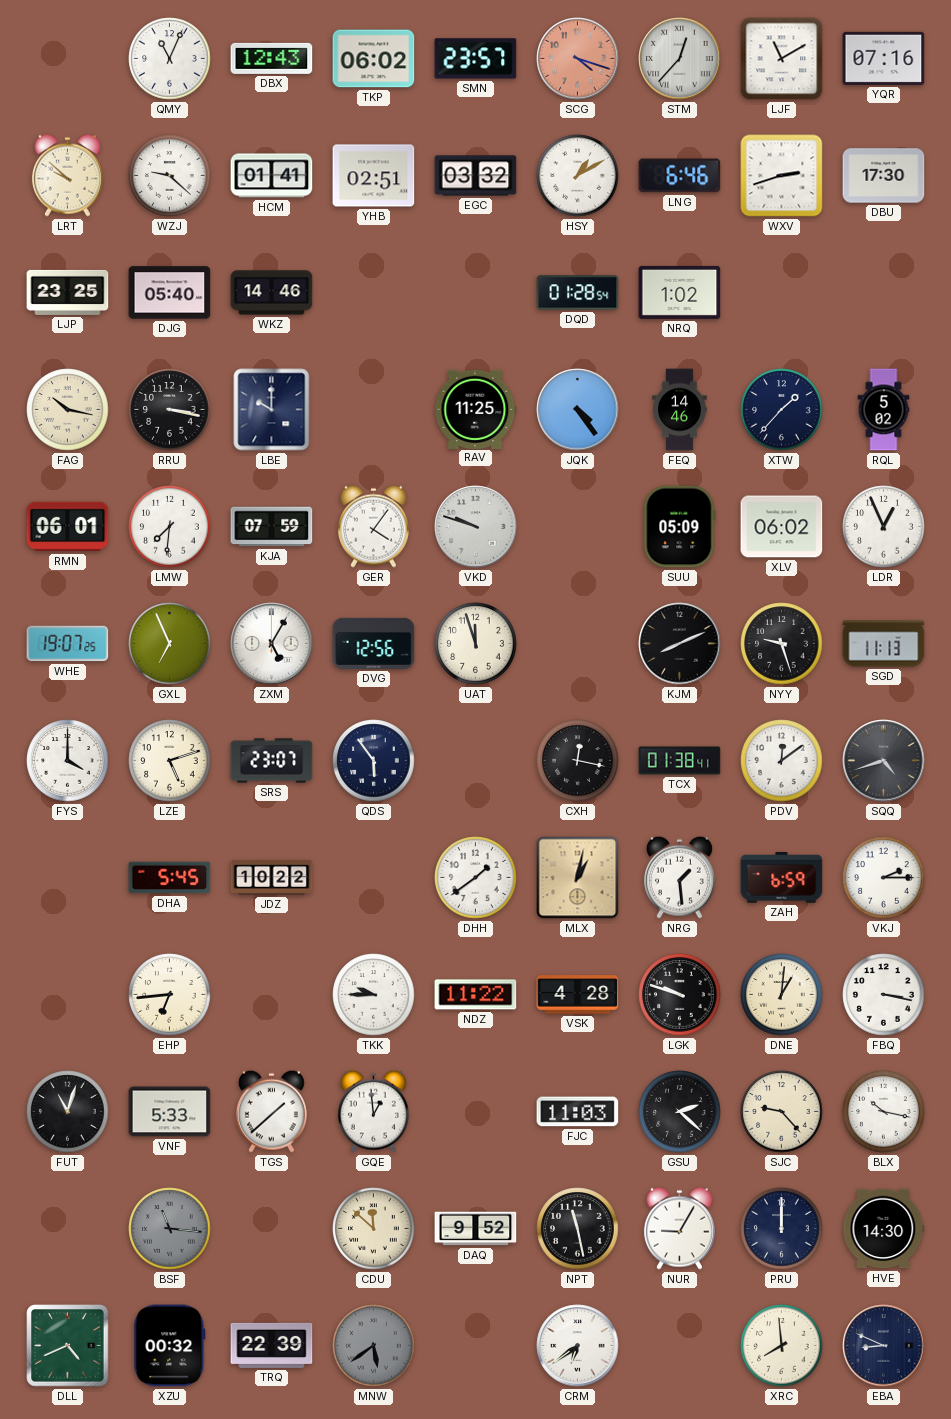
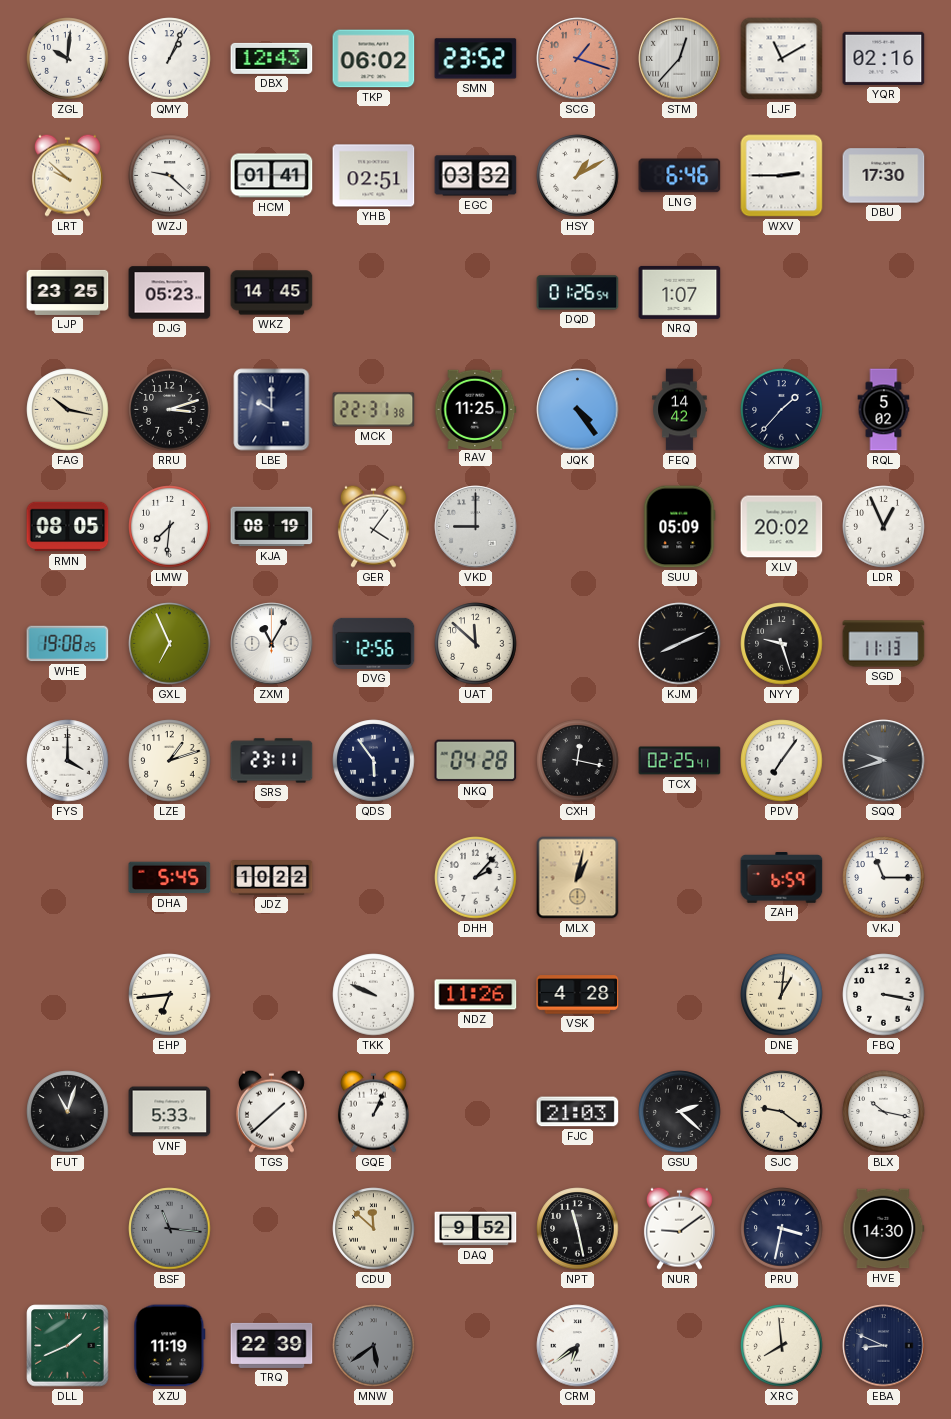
ZGL: none -> 10:01
QMY: 11:04 -> 1:04
SMN: 23:57 -> 23:52
SCG: 4:18 -> 1:18
YQR: 07:16 -> 02:16
WXV: 2:42 -> 2:45
DJG: 05:40 -> 05:23
WKZ: 14:46 -> 14:45
DQD: 01:28 -> 01:26
NRQ: 1:02 -> 1:07
RRU: 3:17 -> 3:12
MCK: none -> 22:31
FEQ: 14:46 -> 14:42
RMN: 06:01 -> 08:05
KJA: 07:59 -> 08:19
VKD: 9:48 -> 9:00
XLV: 06:02 -> 20:02
WHE: 19:07 -> 19:08
ZXM: 5:05 -> 11:05
UAT: 11:57 -> 11:52
LZE: 5:12 -> 1:12
SRS: 23:07 -> 23:11
NKQ: none -> 04:28
TCX: 01:38 -> 02:25
PDV: 12:09 -> 7:06
SQQ: 4:42 -> 9:42
DHH: 1:39 -> 2:07
NRG: 1:29 -> none
VKJ: 2:15 -> 11:15
TKK: 9:45 -> 9:49
NDZ: 11:22 -> 11:26
LGK: 9:48 -> none
GQE: 12:59 -> 1:04
FJC: 11:03 -> 21:03
SJC: 9:23 -> 9:21
NUR: 9:05 -> 9:09
PRU: 12:00 -> 3:32
DLL: 4:41 -> 1:41
XZU: 00:32 -> 11:19
